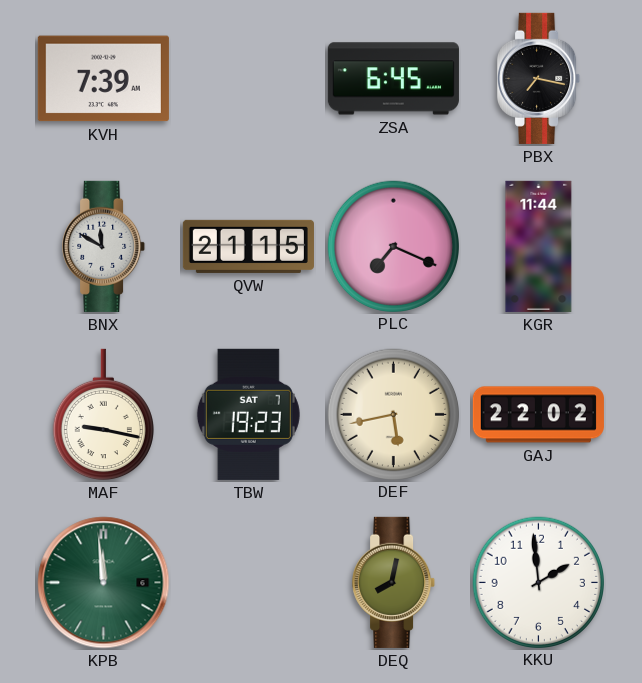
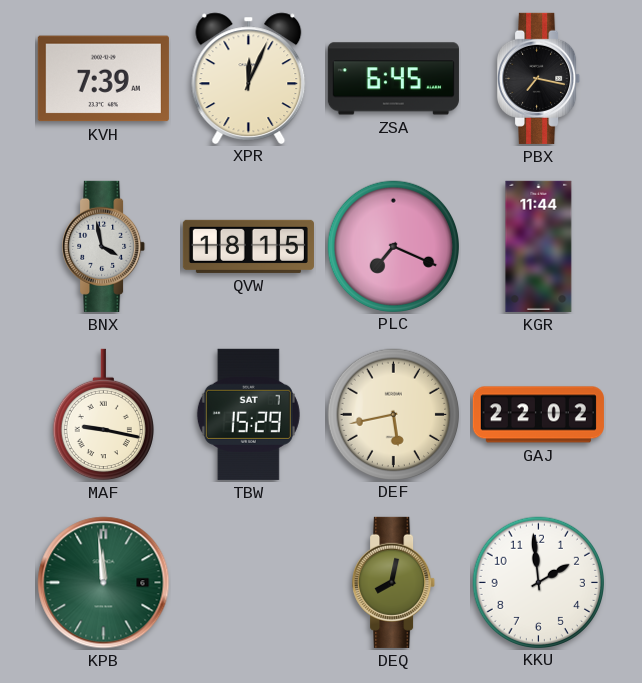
XPR: none -> 12:04
BNX: 11:50 -> 3:58
QVW: 21:15 -> 18:15
TBW: 19:23 -> 15:29
